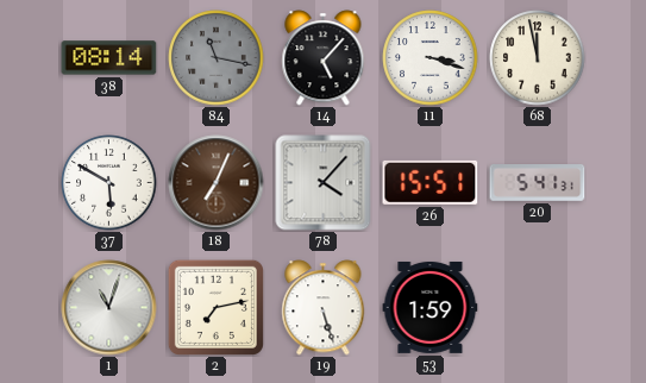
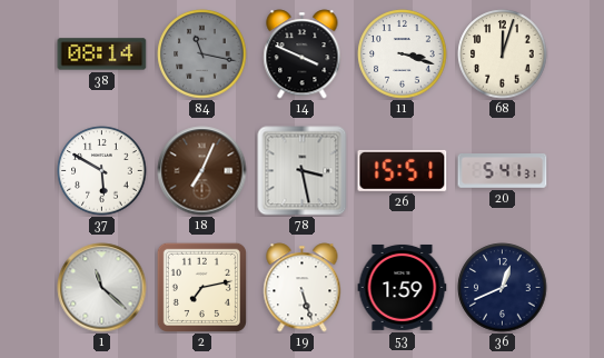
14: 5:07 -> 3:49
68: 11:58 -> 12:03
78: 4:07 -> 3:28
1: 11:03 -> 11:22
36: none -> 12:41
